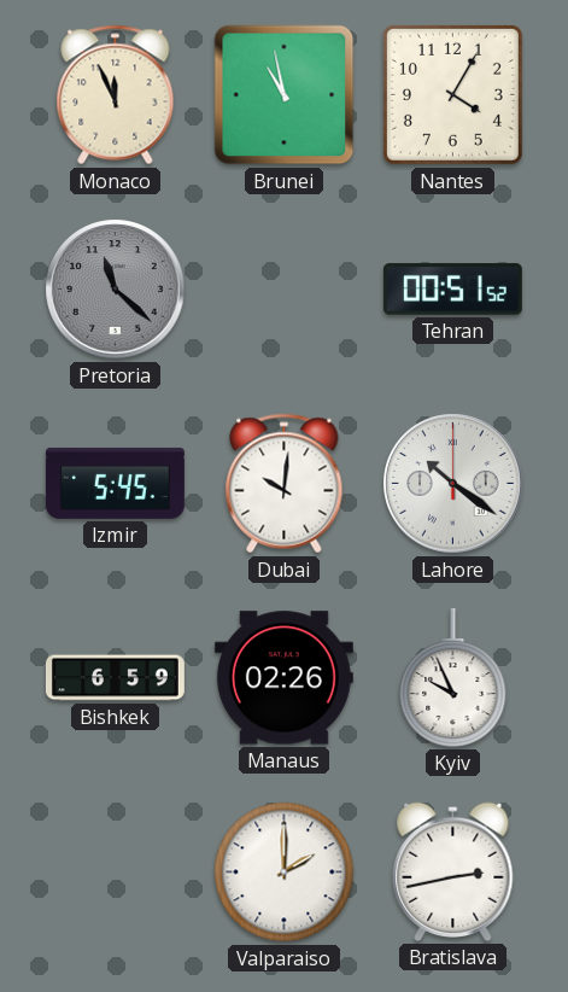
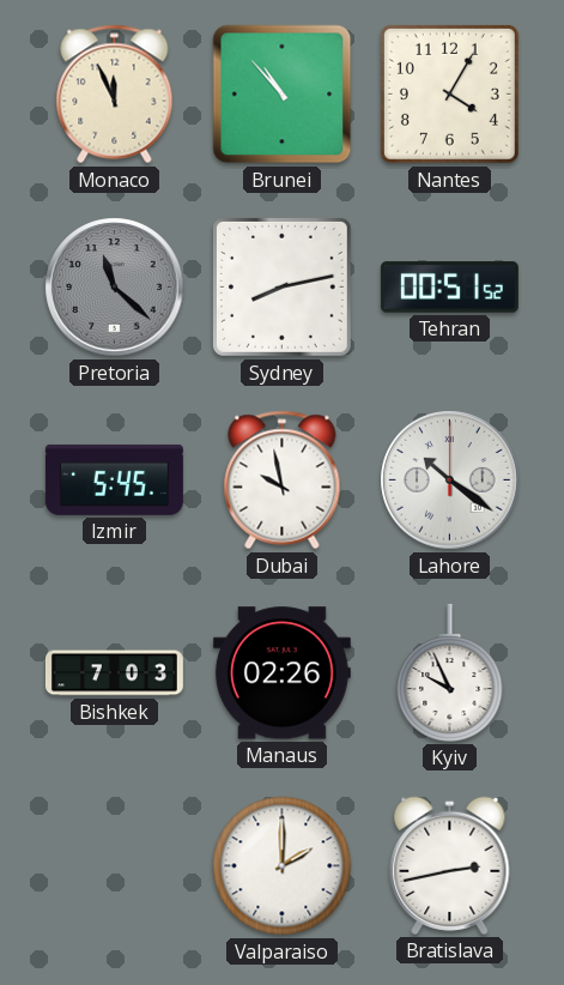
Brunei: 10:58 -> 10:53
Sydney: none -> 8:13
Dubai: 10:01 -> 9:58
Bishkek: 6:59 -> 7:03
